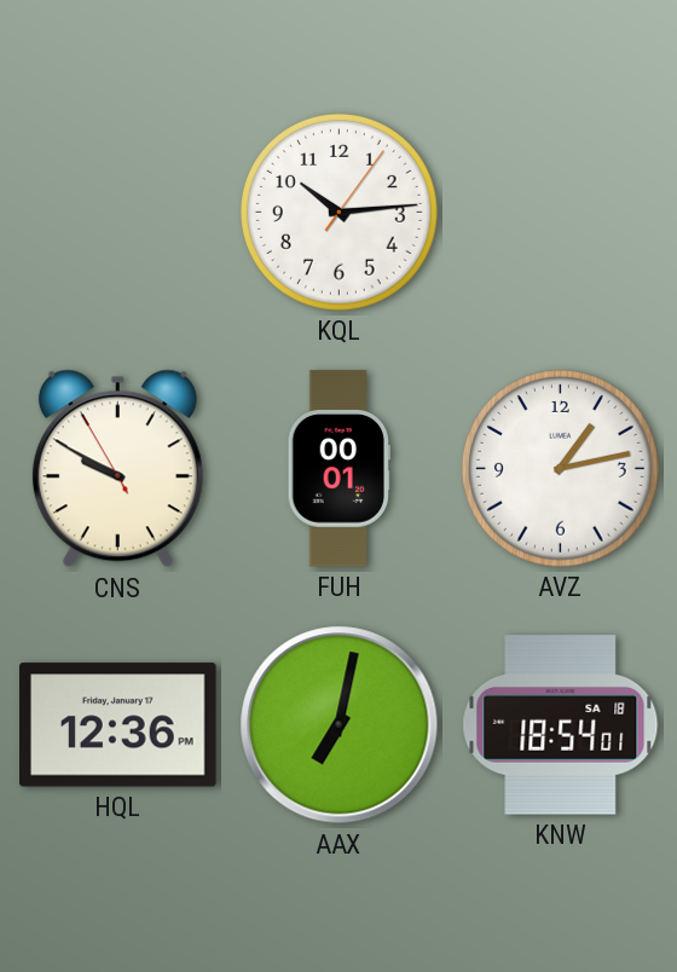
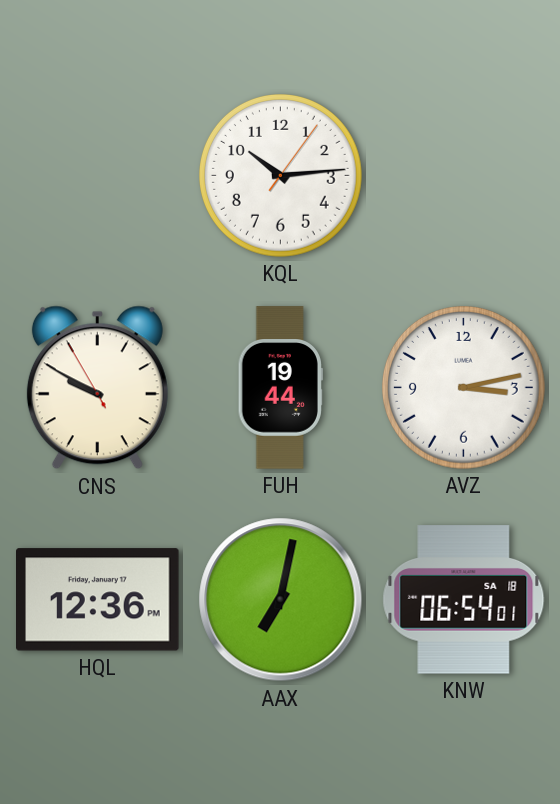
FUH: 00:01 -> 19:44
AVZ: 1:13 -> 3:13
KNW: 18:54 -> 06:54
